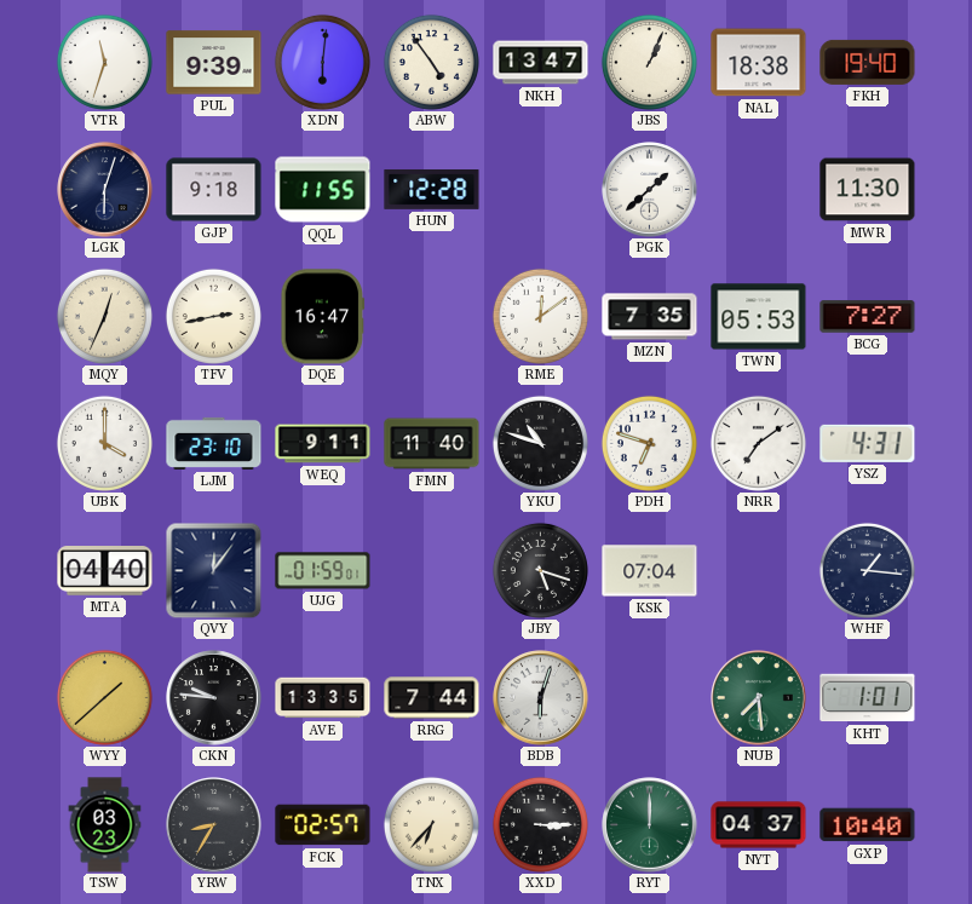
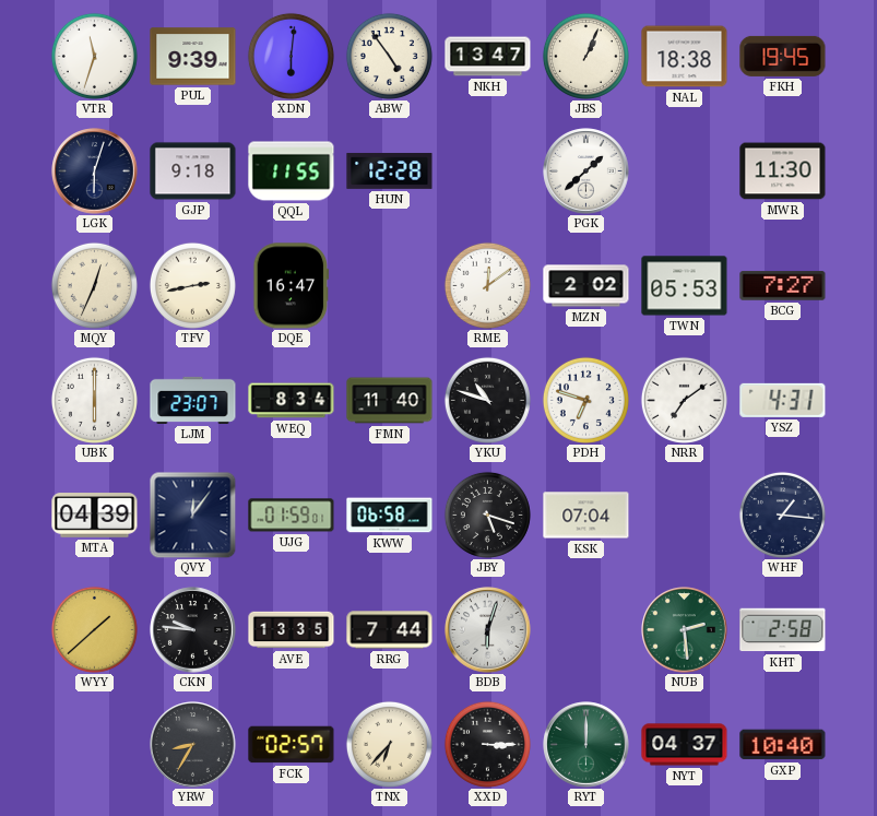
FKH: 19:40 -> 19:45
MZN: 7:35 -> 2:02
UBK: 4:00 -> 6:00
LJM: 23:10 -> 23:07
WEQ: 9:11 -> 8:34
MTA: 04:40 -> 04:39
KWW: none -> 06:58
NUB: 7:29 -> 2:29
KHT: 1:01 -> 2:58
TSW: 03:23 -> none
